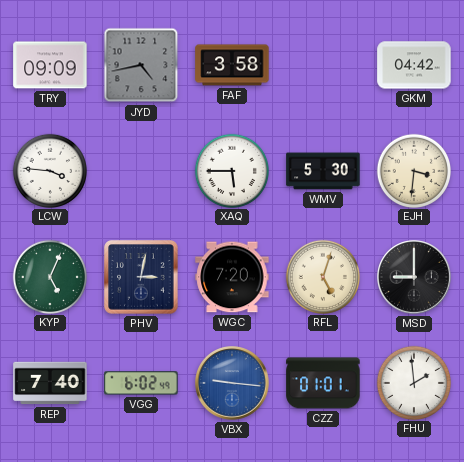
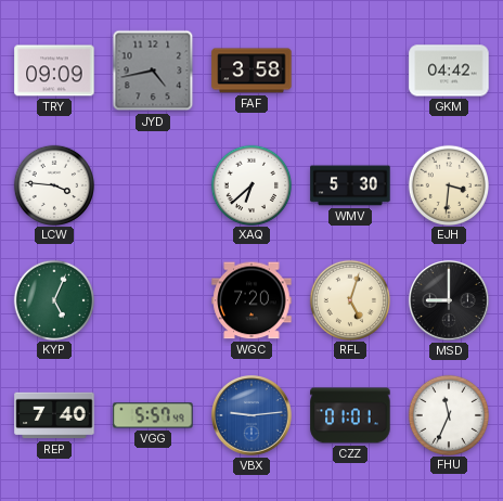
XAQ: 5:45 -> 6:38
PHV: 3:02 -> none
VGG: 6:02 -> 5:57
VBX: 9:16 -> 9:14
FHU: 1:59 -> 11:34
